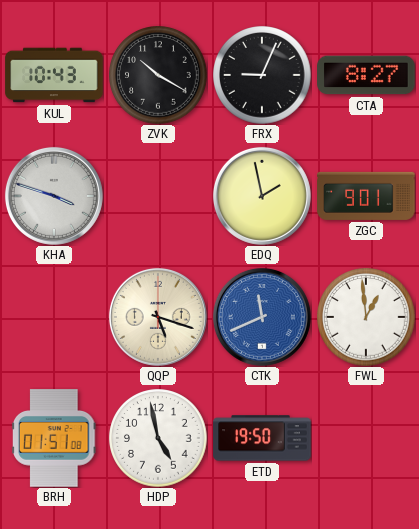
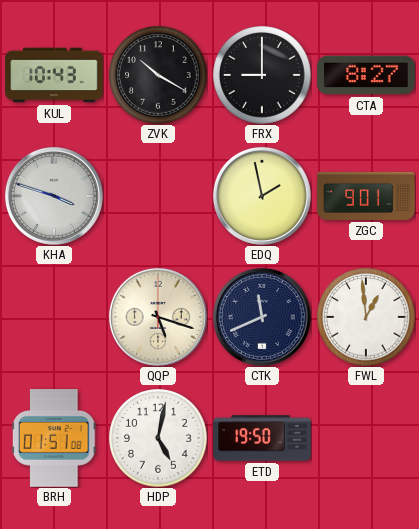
FRX: 9:04 -> 9:00
CTK dial: blue -> navy
HDP: 4:58 -> 5:02
